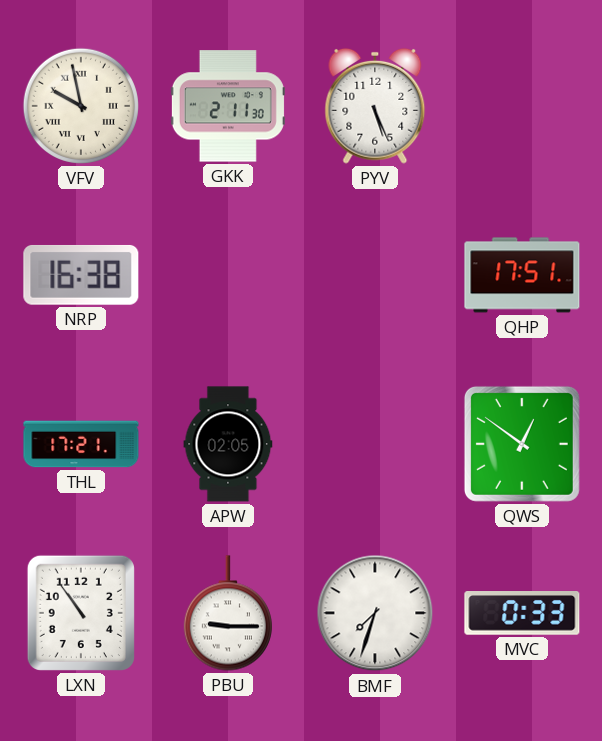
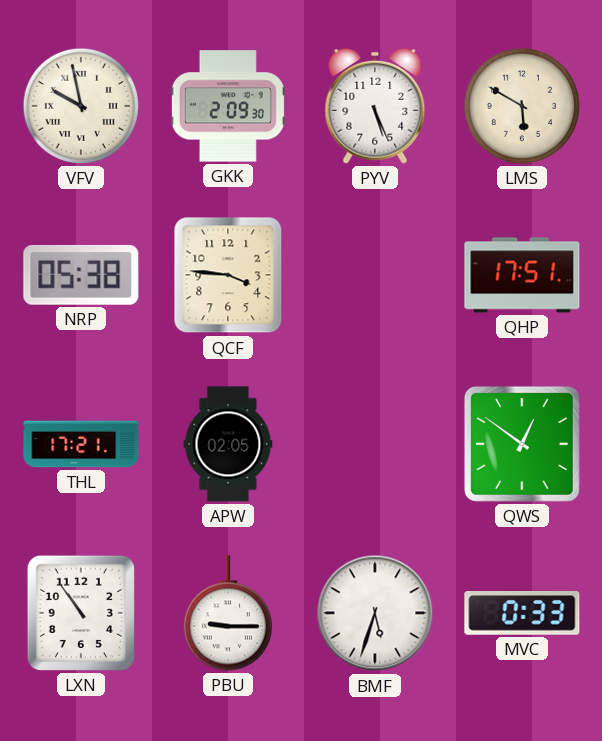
GKK: 2:11 -> 2:09
LMS: none -> 5:50
NRP: 16:38 -> 05:38
QCF: none -> 3:46
BMF: 7:33 -> 5:33
